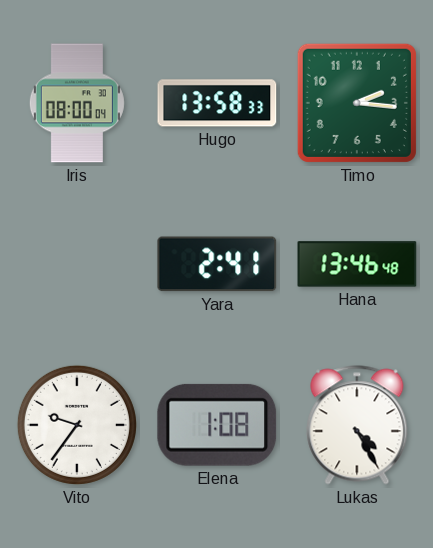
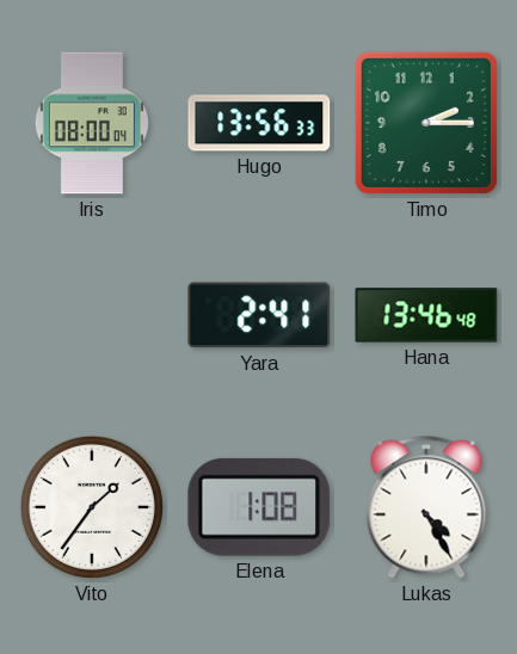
Hugo: 13:58 -> 13:56
Timo: 2:16 -> 2:15
Vito: 9:36 -> 1:36
